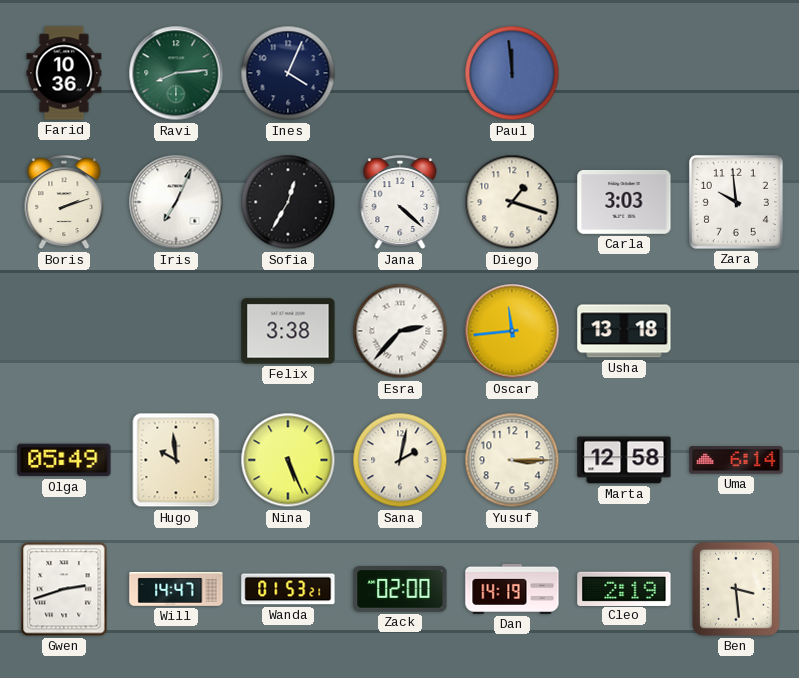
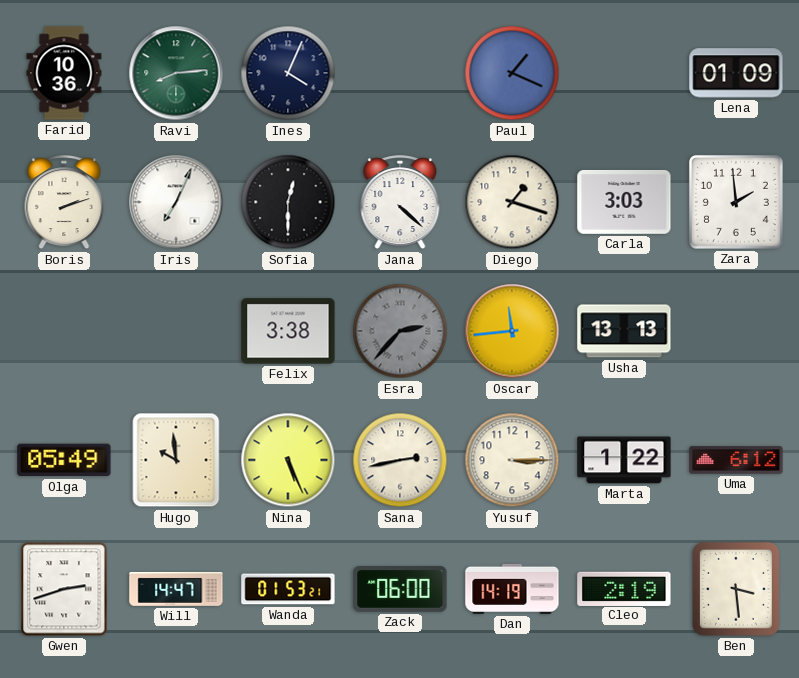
Paul: 11:59 -> 1:19
Lena: none -> 01:09
Sofia: 12:35 -> 12:30
Zara: 9:59 -> 1:59
Esra dial: white -> grey
Usha: 13:18 -> 13:13
Sana: 2:02 -> 2:43
Marta: 12:58 -> 1:22
Uma: 6:14 -> 6:12
Zack: 02:00 -> 06:00
